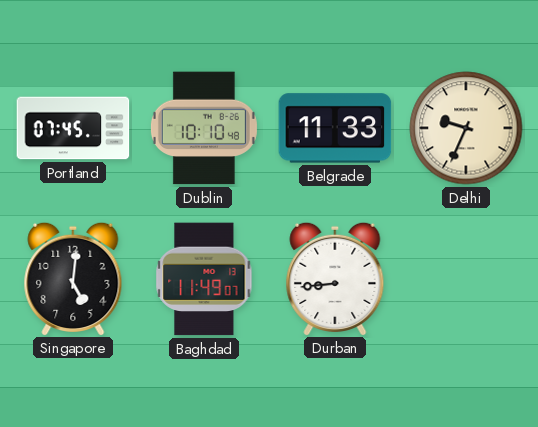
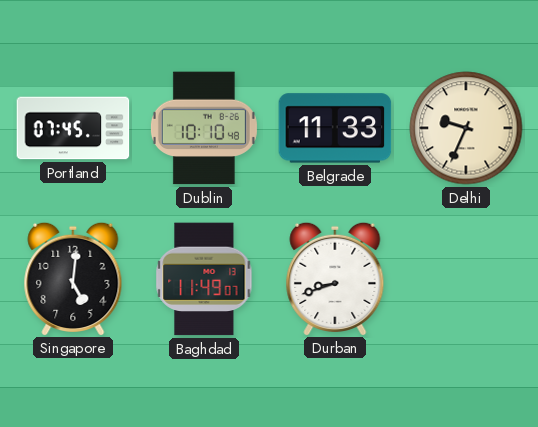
Durban: 8:44 -> 8:42
